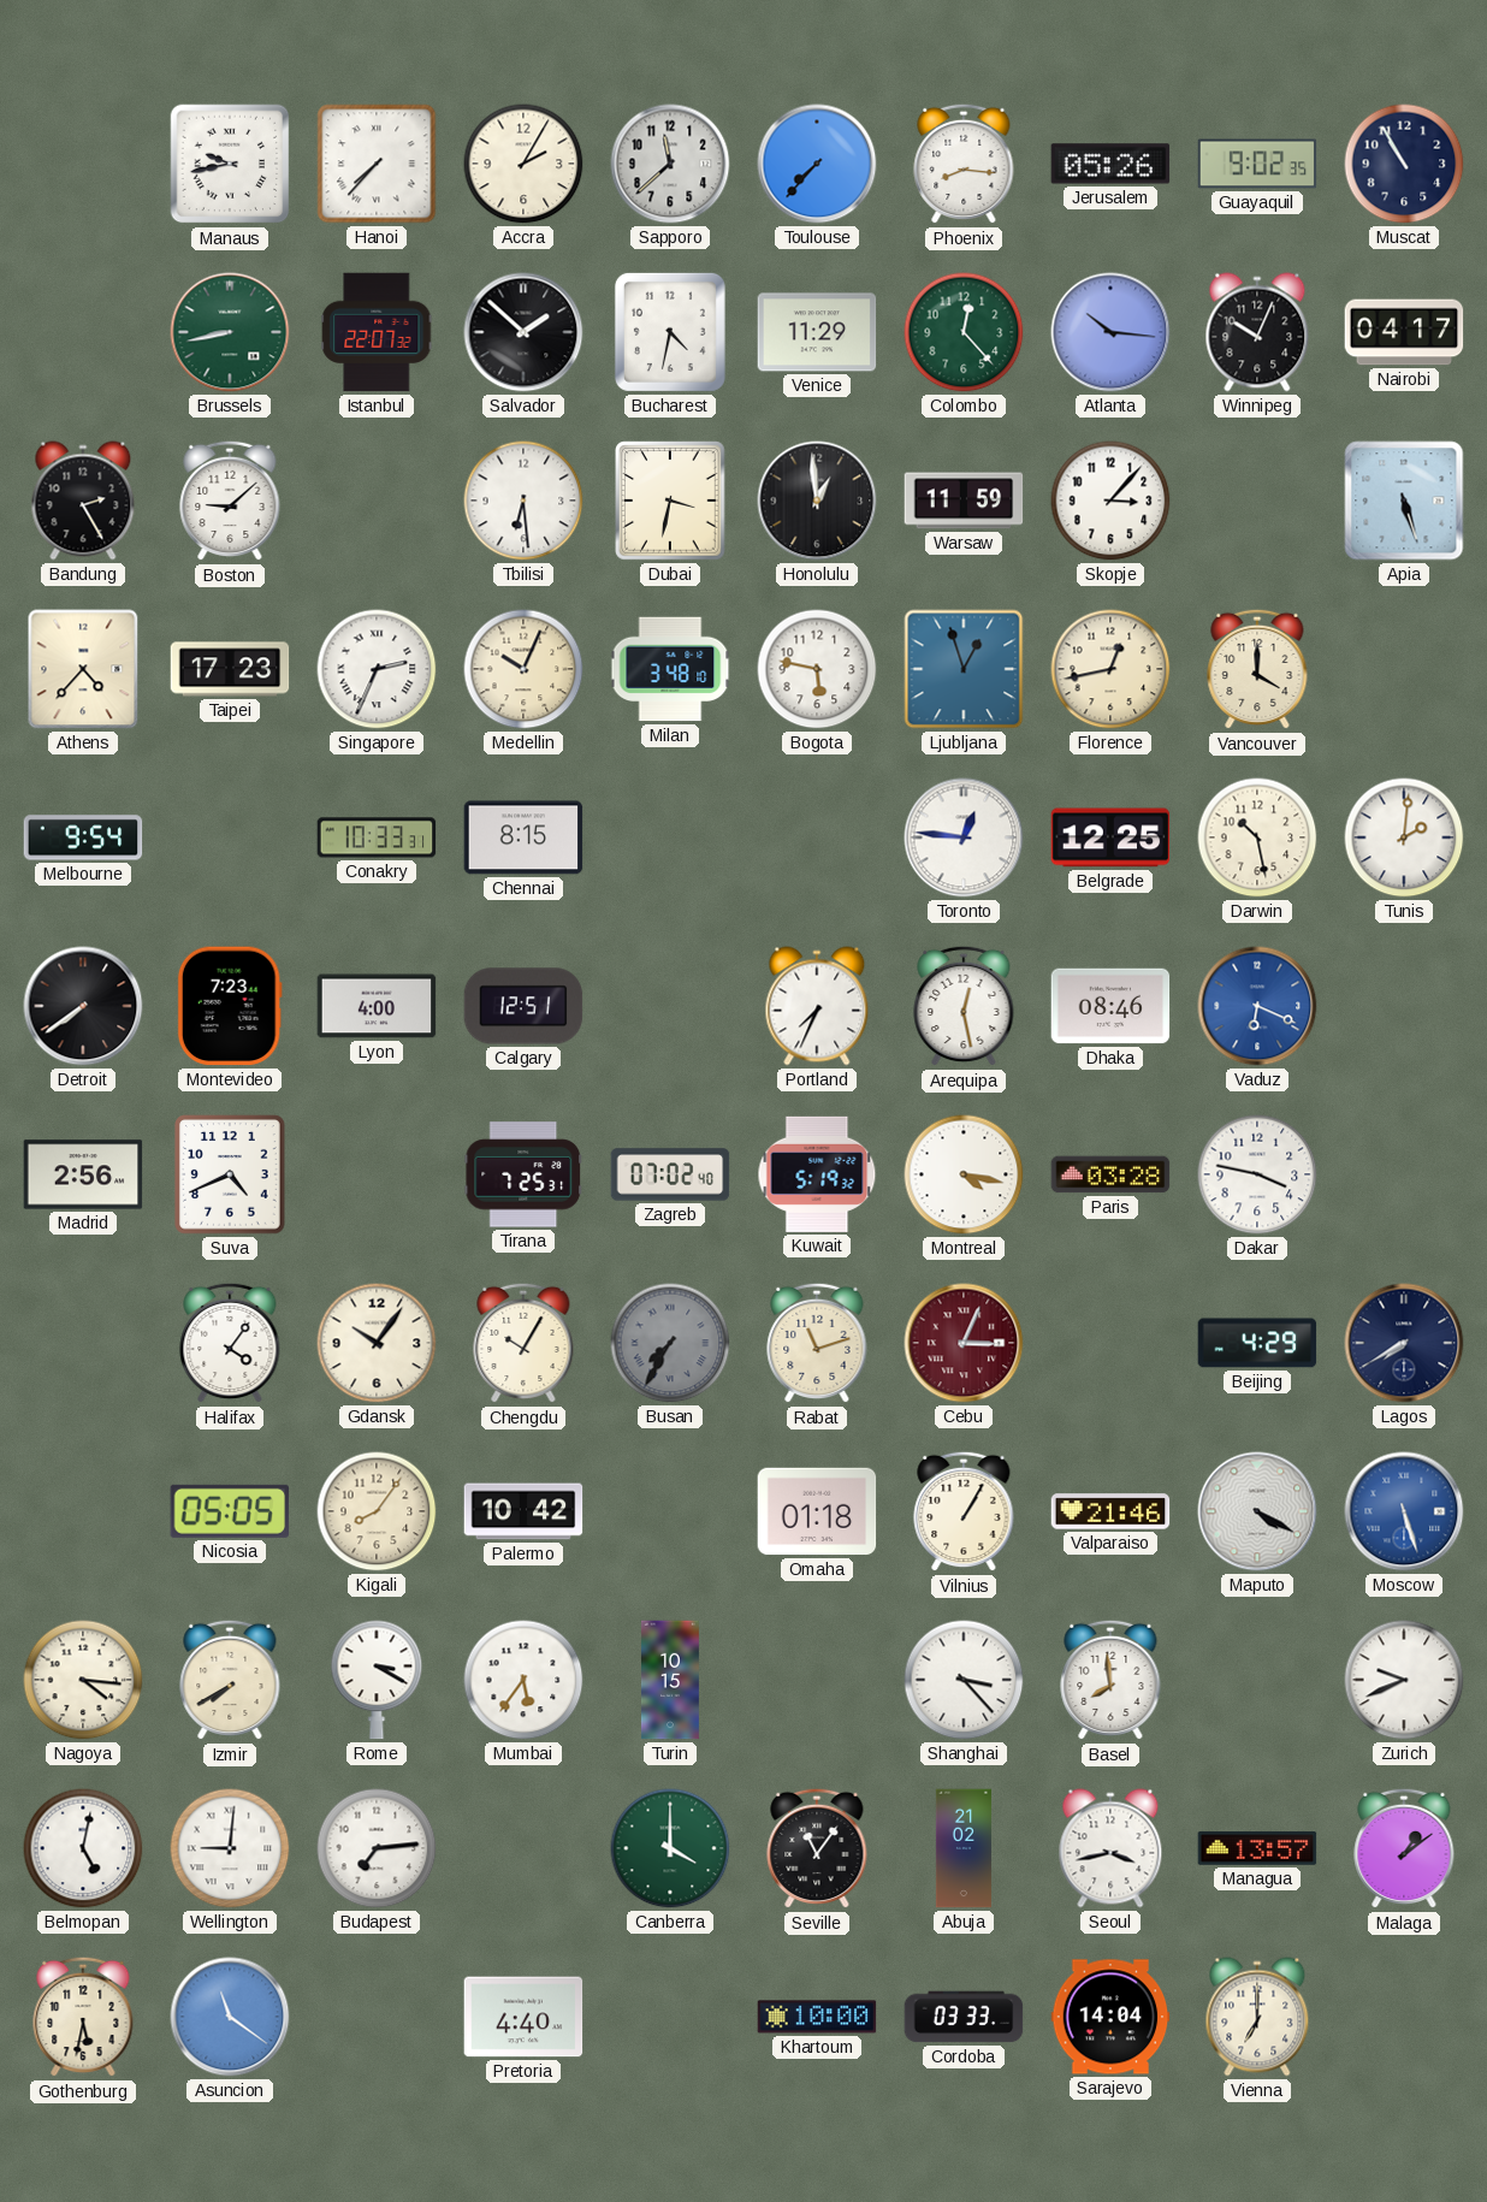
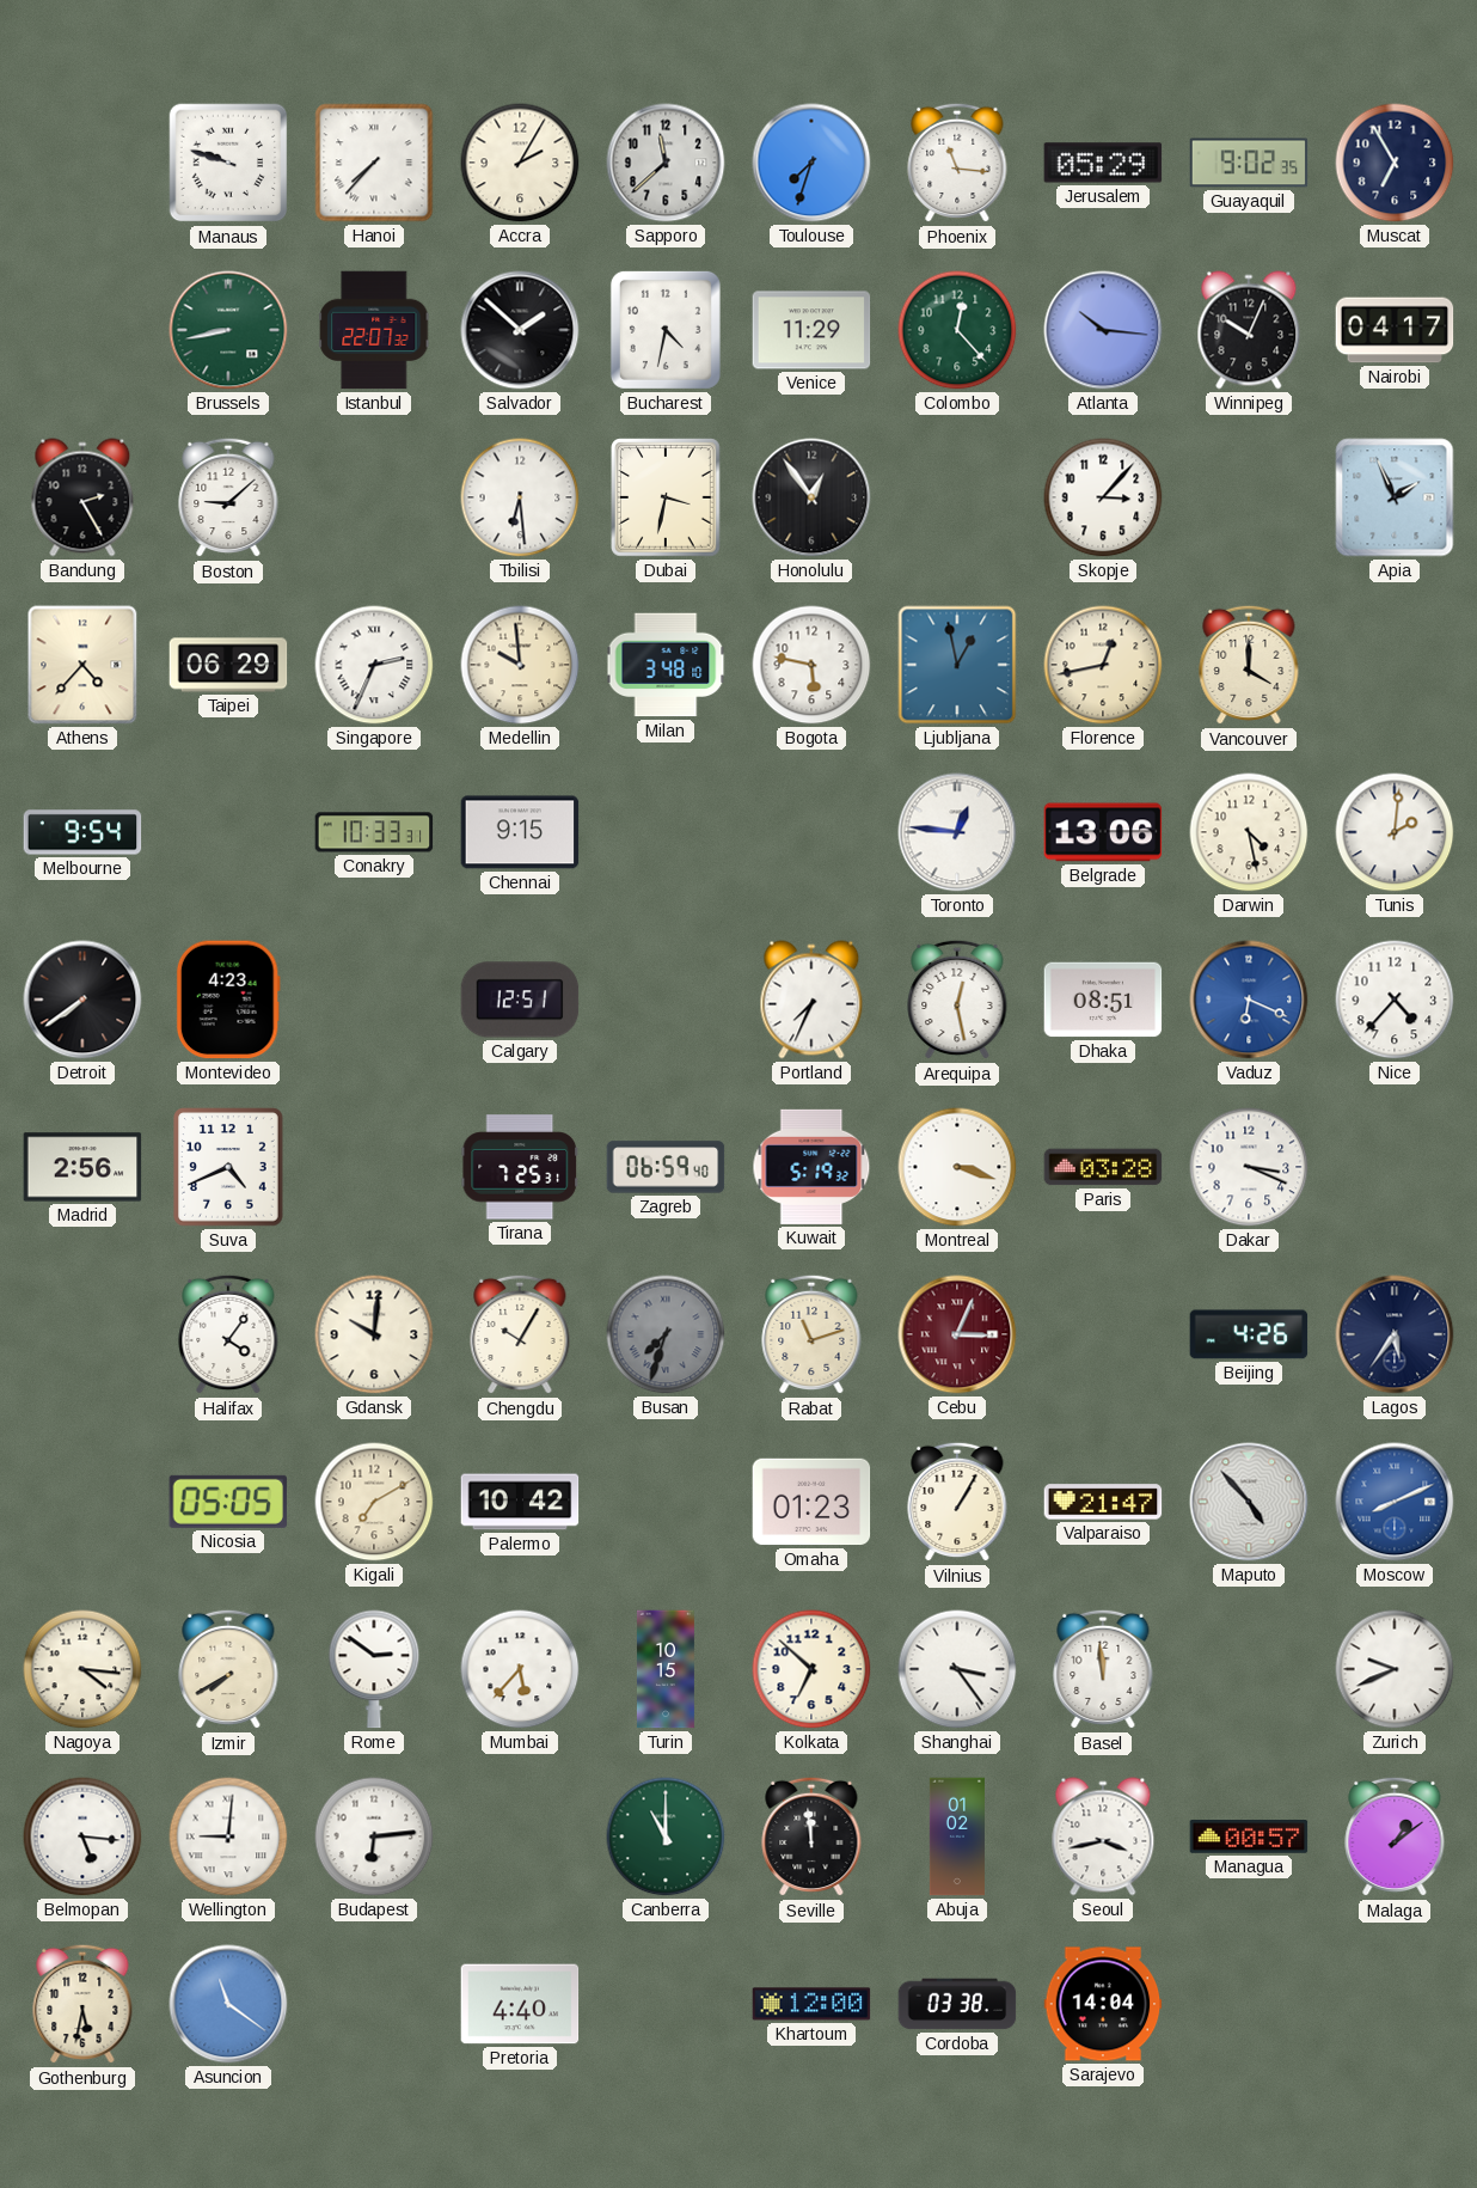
Manaus: 9:43 -> 9:48
Toulouse: 7:37 -> 7:33
Phoenix: 8:16 -> 11:16
Jerusalem: 05:26 -> 05:29
Muscat: 10:55 -> 6:55
Honolulu: 12:59 -> 12:54
Warsaw: 11:59 -> none
Apia: 5:27 -> 1:56
Taipei: 17:23 -> 06:29
Medellin: 10:04 -> 9:59
Ljubljana: 12:57 -> 12:58
Chennai: 8:15 -> 9:15
Belgrade: 12:25 -> 13:06
Darwin: 10:28 -> 4:28
Montevideo: 7:23 -> 4:23
Lyon: 4:00 -> none
Dhaka: 08:46 -> 08:51
Nice: none -> 4:37
Zagreb: 07:02 -> 06:59
Montreal: 4:17 -> 3:18
Dakar: 3:47 -> 3:19
Gdansk: 10:06 -> 10:01
Busan: 7:35 -> 7:33
Beijing: 4:29 -> 4:26
Lagos: 7:40 -> 5:36
Kigali: 8:06 -> 7:10
Omaha: 01:18 -> 01:23
Valparaiso: 21:46 -> 21:47
Maputo: 4:20 -> 4:53
Moscow: 5:27 -> 8:11
Rome: 3:20 -> 2:51
Mumbai: 5:36 -> 5:37
Kolkata: none -> 6:52
Shanghai: 3:23 -> 3:24
Basel: 7:59 -> 11:59
Belmopan: 5:02 -> 5:16
Budapest: 7:14 -> 6:14
Canberra: 4:00 -> 11:00
Seville: 11:06 -> 11:59
Abuja: 21:02 -> 01:02
Managua: 13:57 -> 00:57
Khartoum: 10:00 -> 12:00
Cordoba: 03:33 -> 03:38
Vienna: 7:00 -> none
